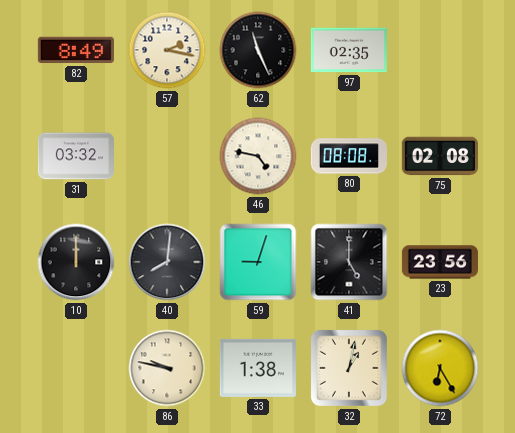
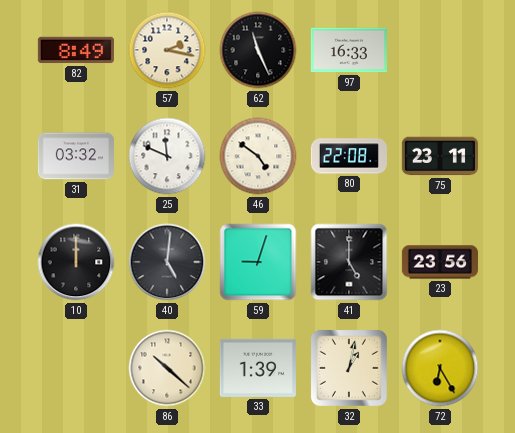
97: 02:35 -> 16:33
25: none -> 11:49
46: 4:47 -> 4:51
80: 08:08 -> 22:08
75: 02:08 -> 23:11
40: 8:01 -> 5:01
86: 9:47 -> 10:22
33: 1:38 -> 1:39
